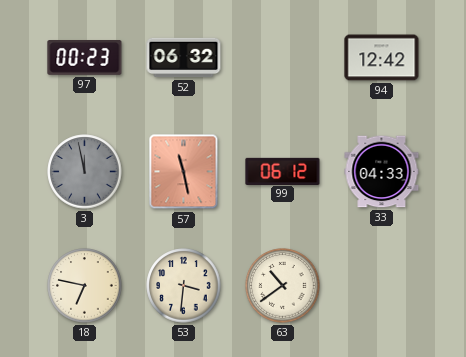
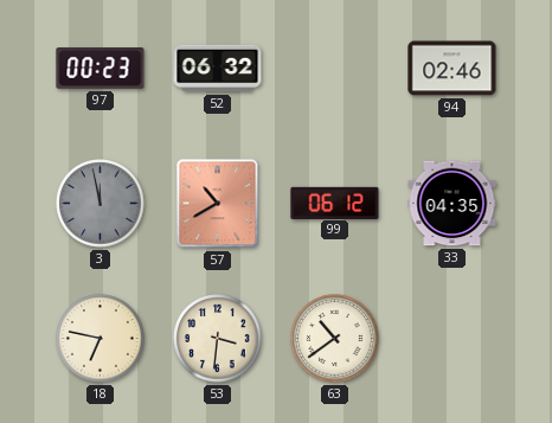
94: 12:42 -> 02:46
57: 11:28 -> 10:40
33: 04:33 -> 04:35
